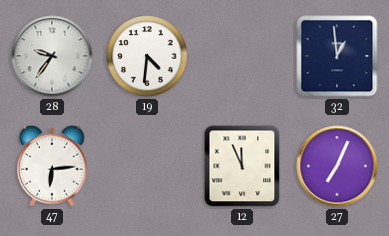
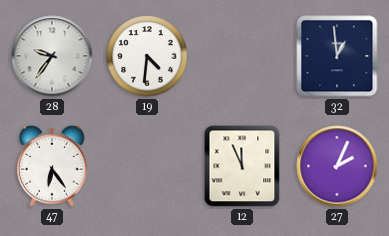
47: 6:14 -> 6:24
27: 7:04 -> 2:04
